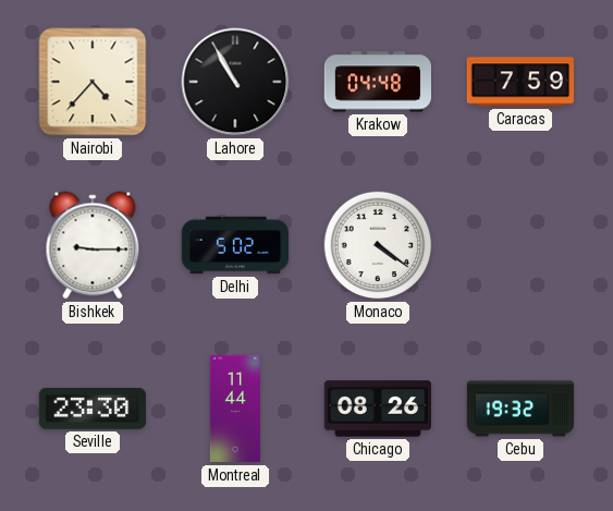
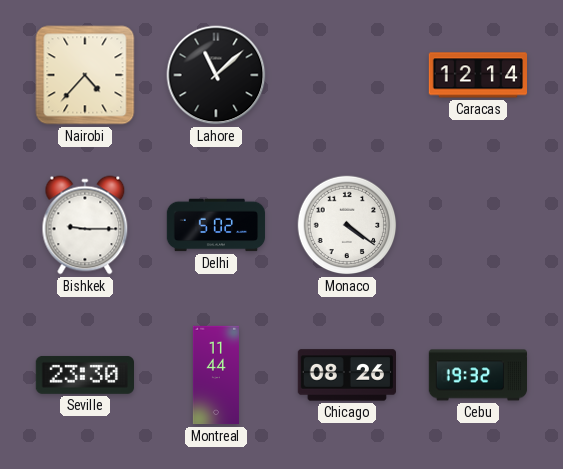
Lahore: 10:55 -> 11:08
Krakow: 04:48 -> none
Caracas: 7:59 -> 12:14
